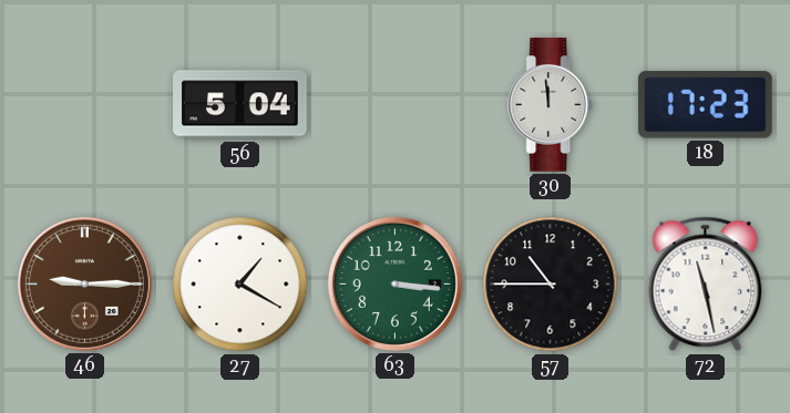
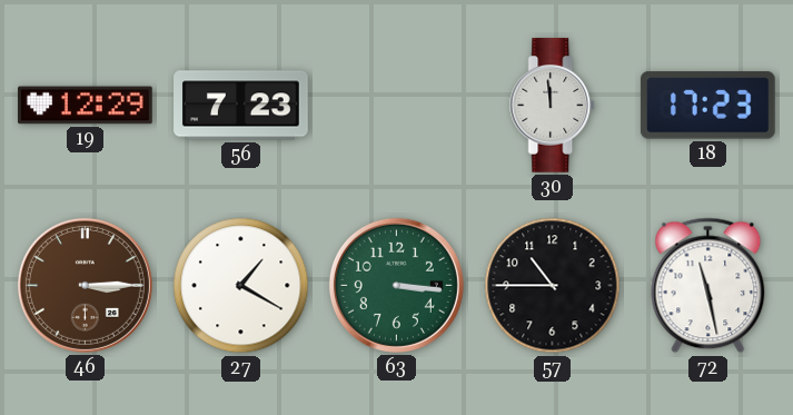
19: none -> 12:29
56: 5:04 -> 7:23
46: 9:15 -> 3:15
